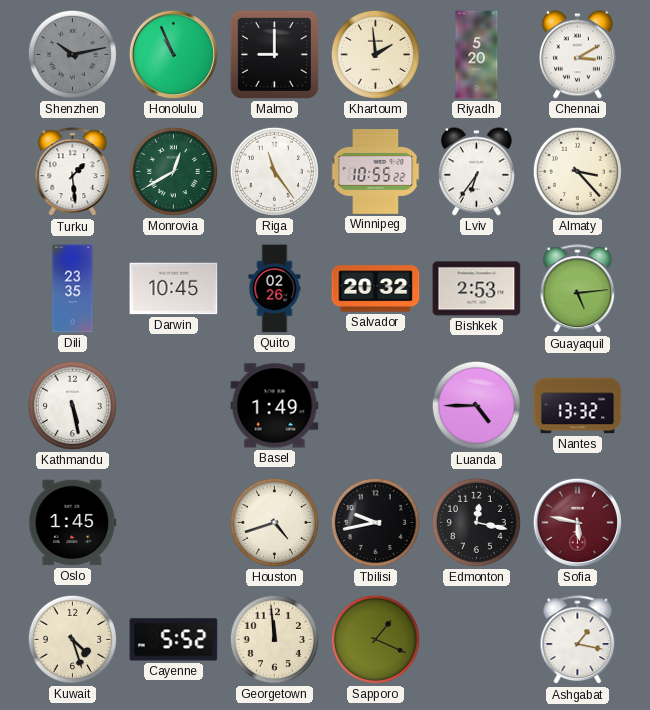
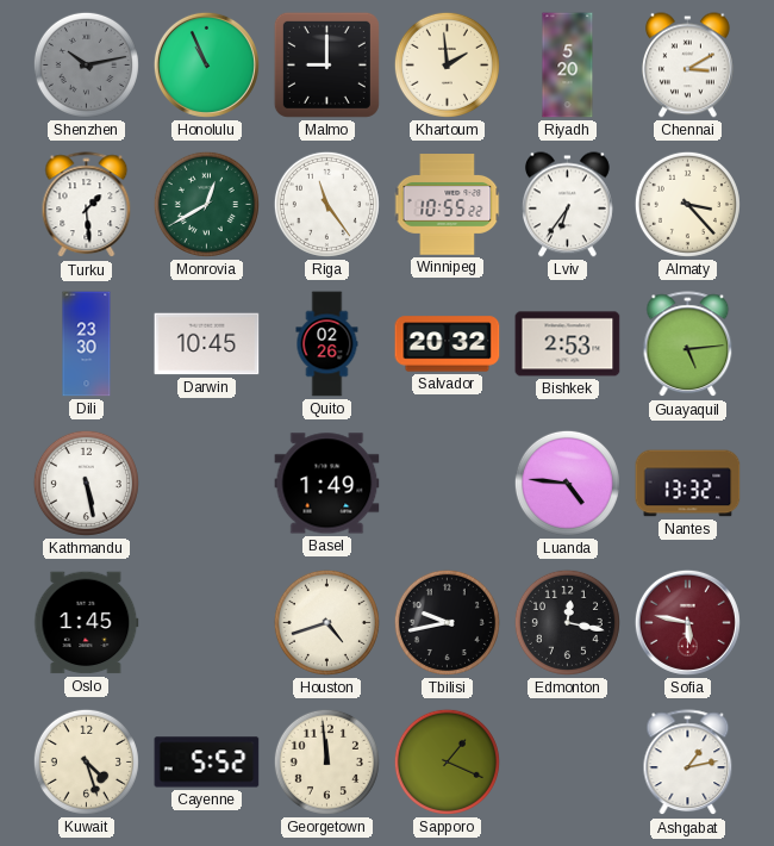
Dili: 23:35 -> 23:30
Luanda: 4:45 -> 4:46
Ashgabat: 1:17 -> 1:13
